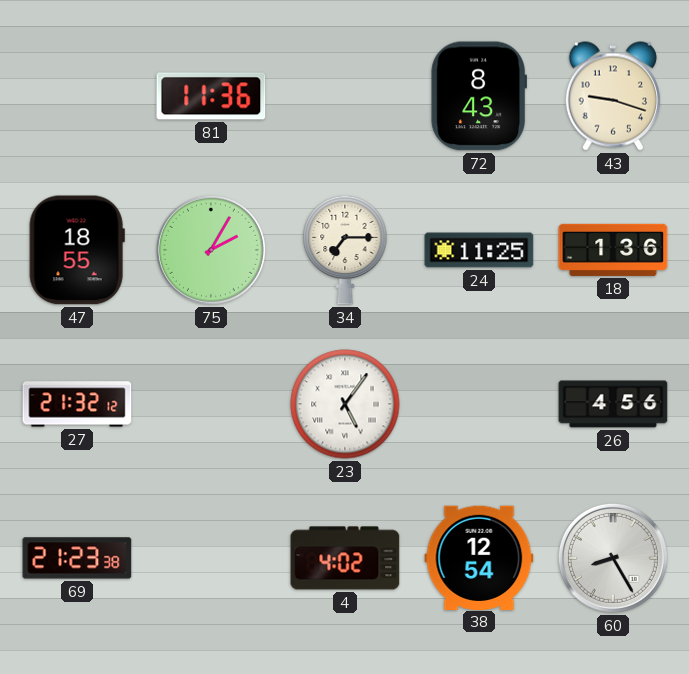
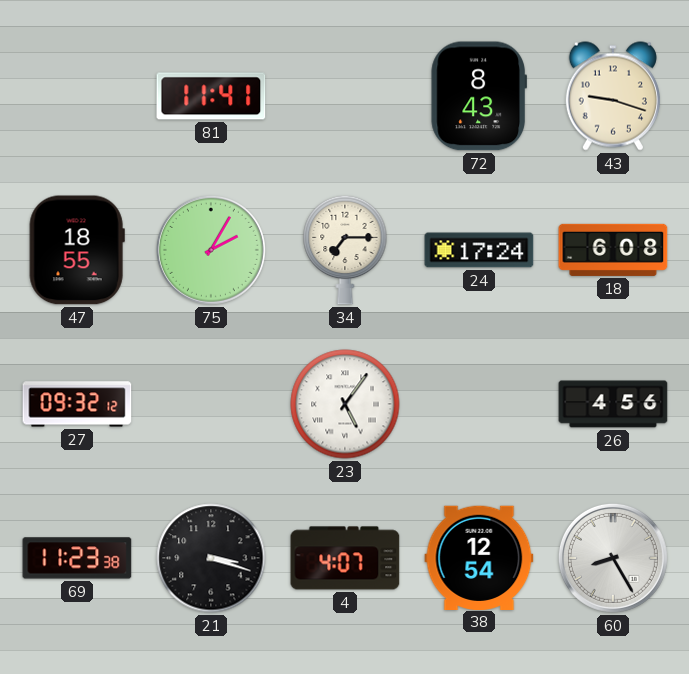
81: 11:36 -> 11:41
24: 11:25 -> 17:24
18: 1:36 -> 6:08
27: 21:32 -> 09:32
69: 21:23 -> 11:23
21: none -> 3:18
4: 4:02 -> 4:07
